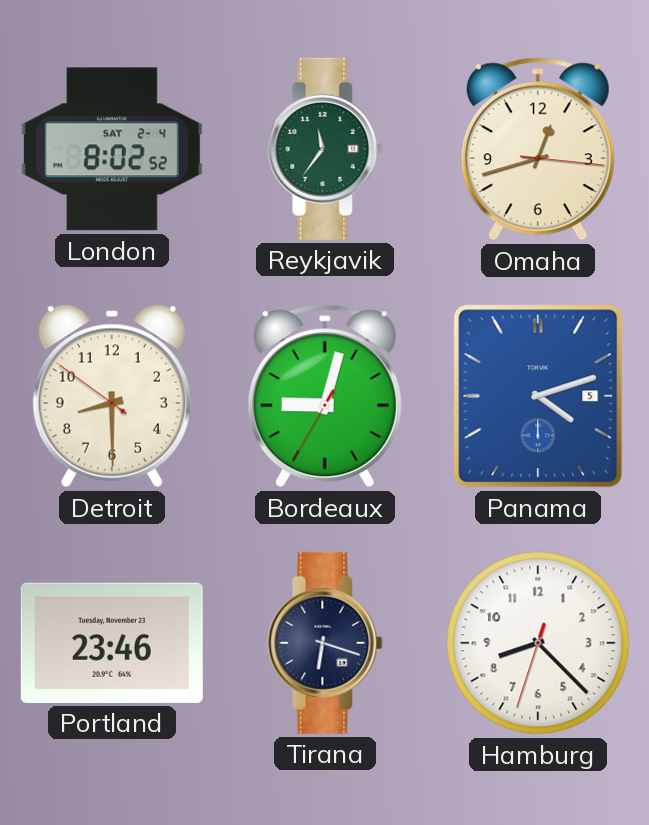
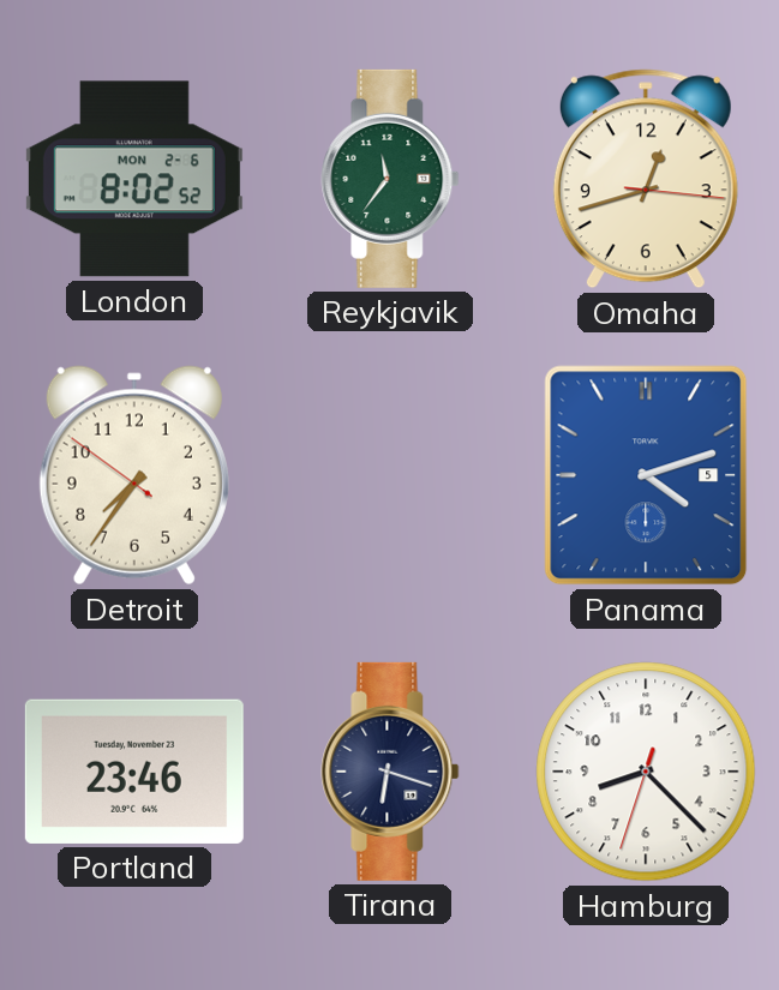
London date: SAT 2-4 -> MON 2-6
Detroit: 8:29 -> 7:35
Bordeaux: 9:02 -> none
